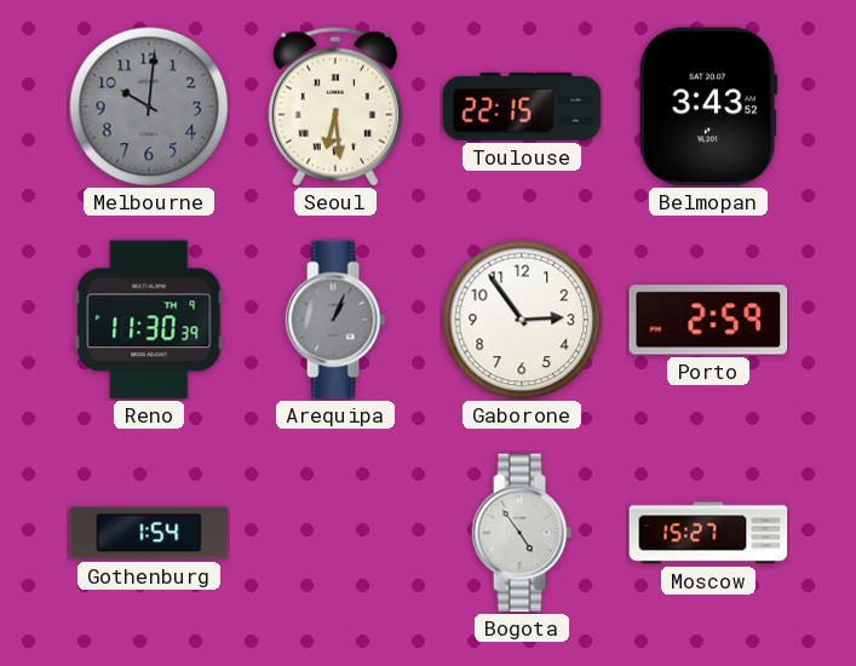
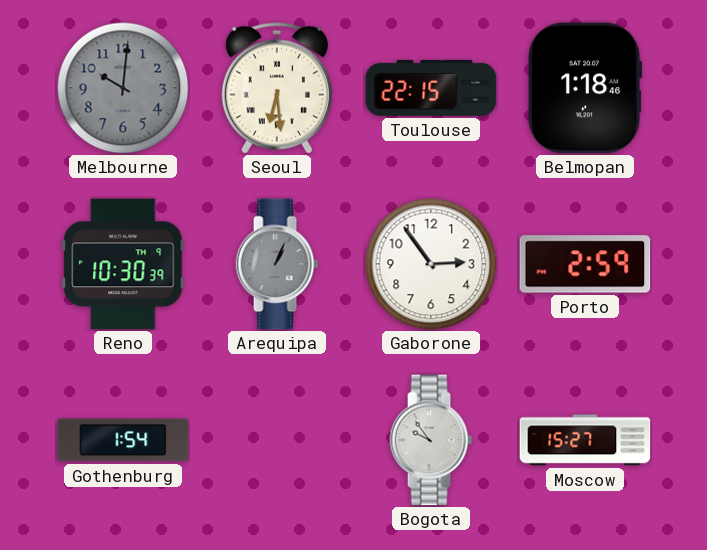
Belmopan: 3:43 -> 1:18
Reno: 11:30 -> 10:30
Bogota: 4:54 -> 9:54
